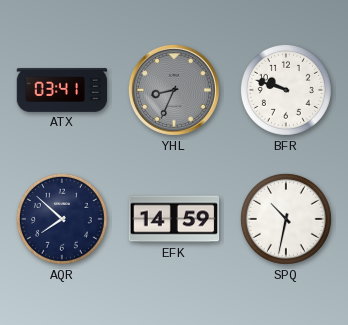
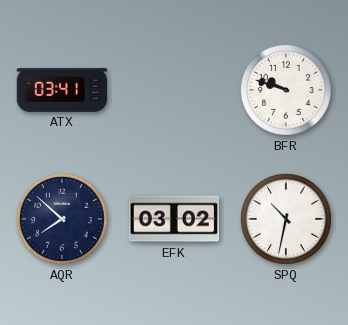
YHL: 8:34 -> none
EFK: 14:59 -> 03:02
